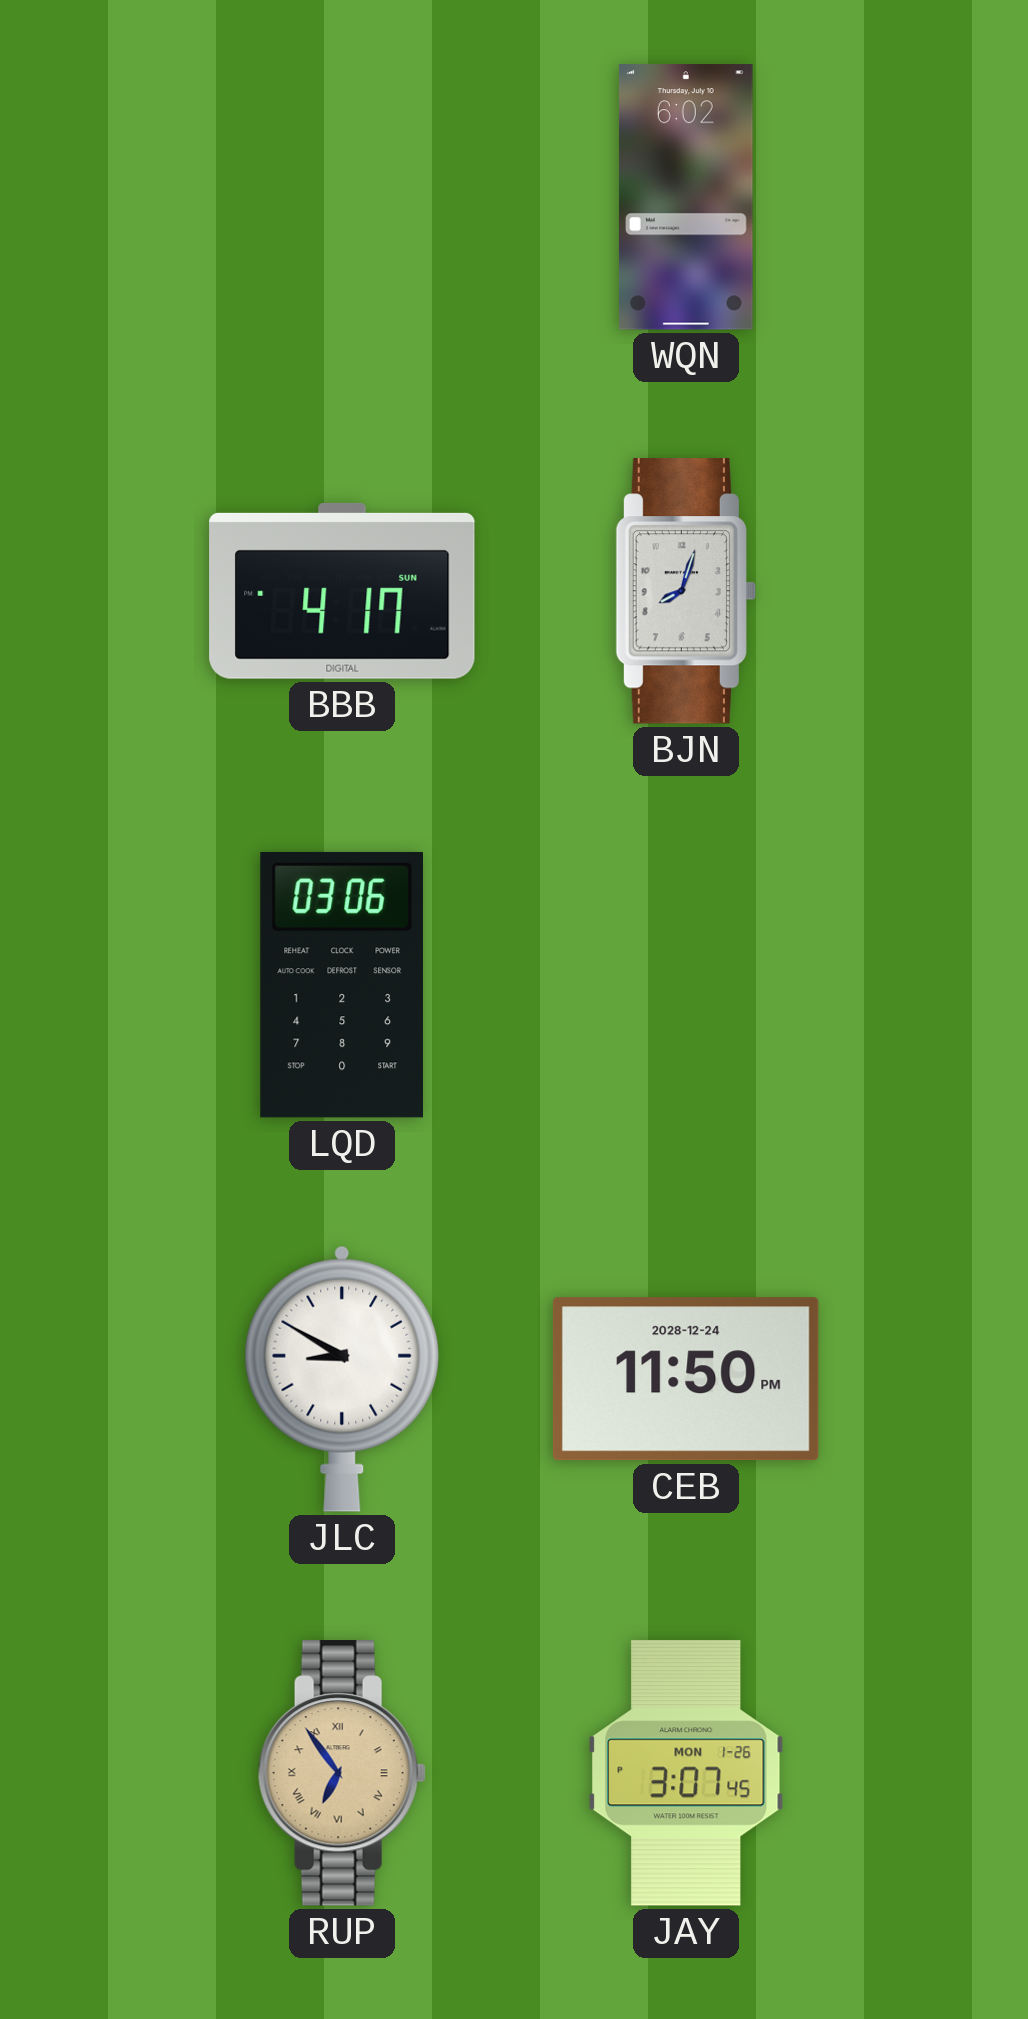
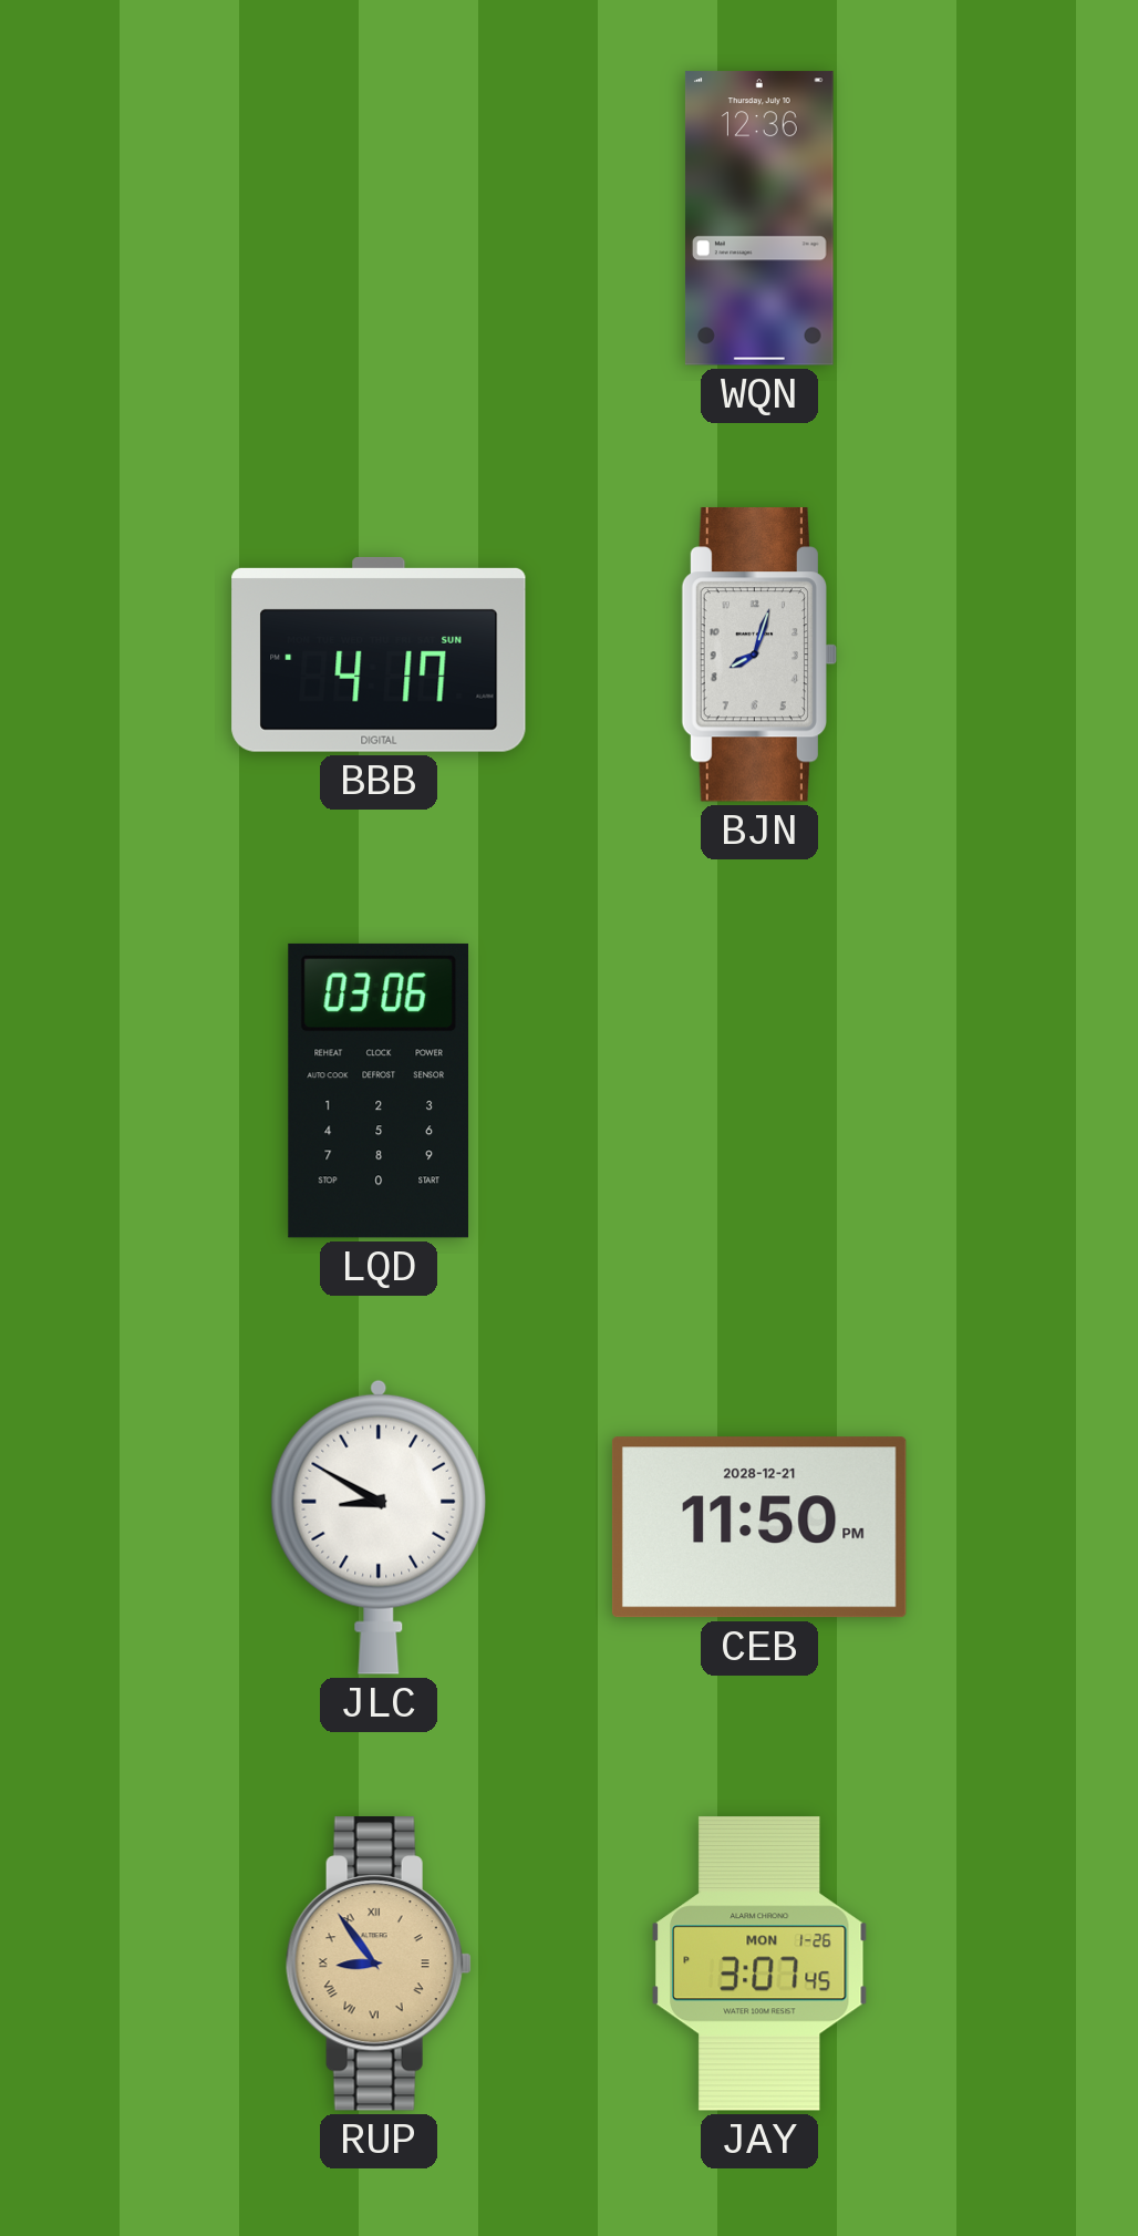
WQN: 6:02 -> 12:36
CEB date: 2028-12-24 -> 2028-12-21
RUP: 6:54 -> 8:54
